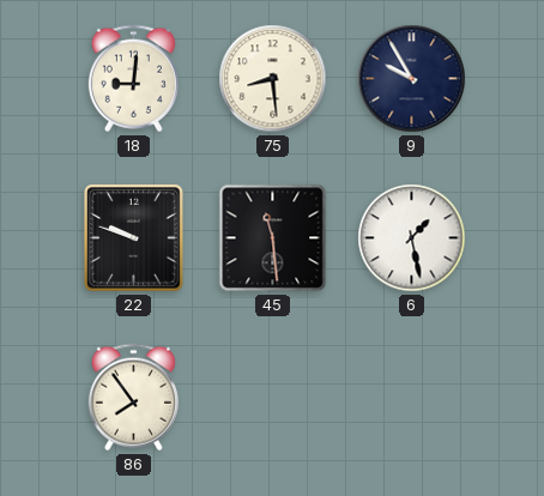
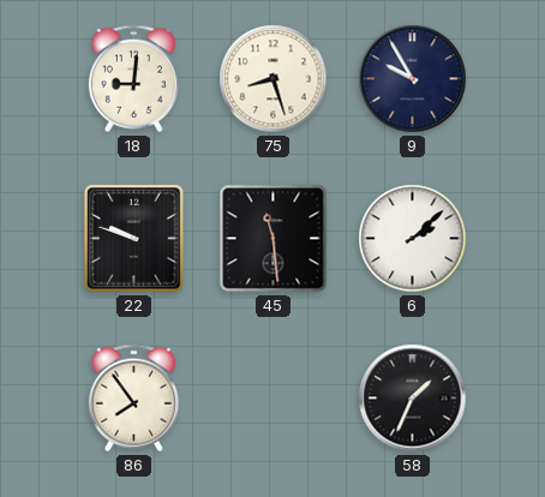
75: 8:29 -> 8:27
6: 1:28 -> 2:08
58: none -> 1:34
